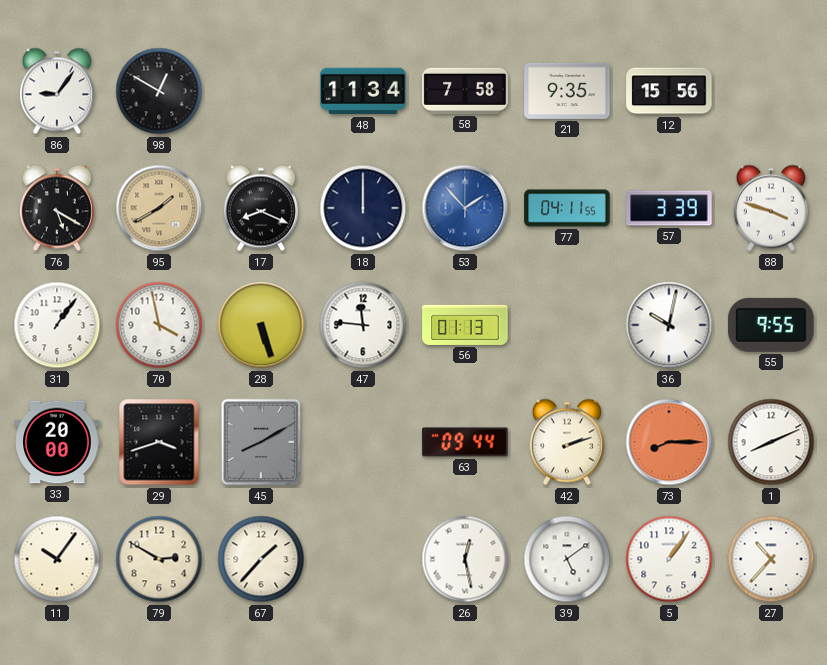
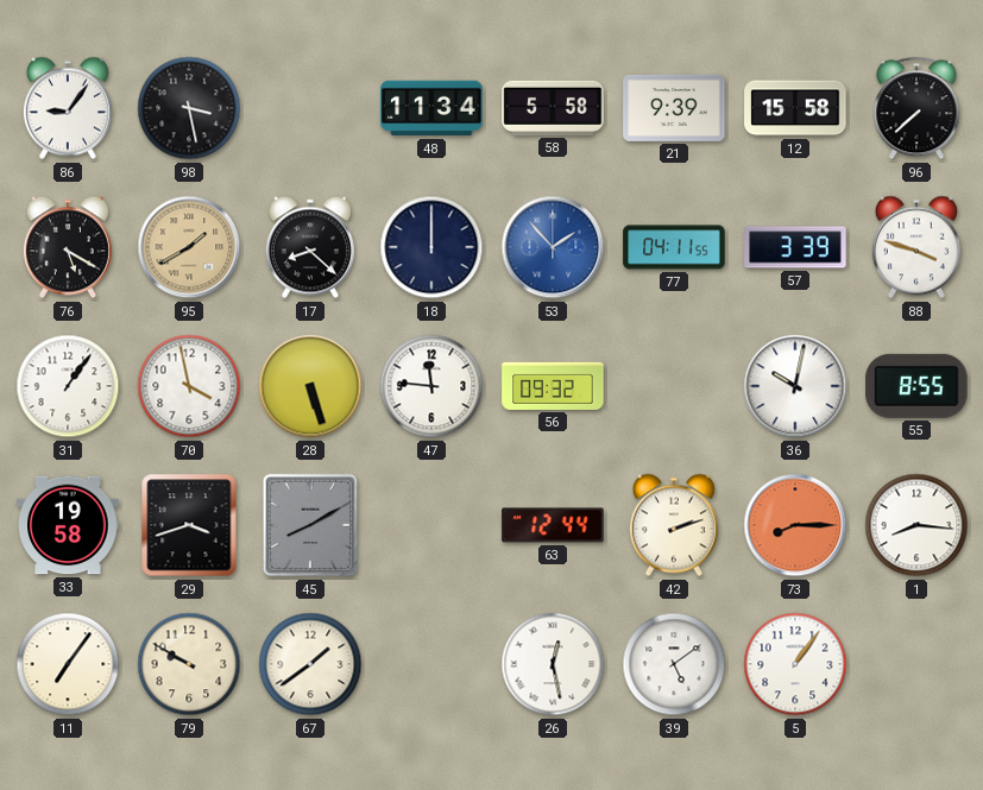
98: 12:50 -> 3:28
58: 7:58 -> 5:58
21: 9:35 -> 9:39
12: 15:56 -> 15:58
96: none -> 7:38
17: 8:19 -> 8:22
56: 01:13 -> 09:32
55: 9:55 -> 8:55
33: 20:00 -> 19:58
63: 09:44 -> 12:44
1: 8:11 -> 8:16
11: 10:06 -> 7:06
79: 2:50 -> 9:50
67: 1:37 -> 1:39
27: 10:37 -> none
